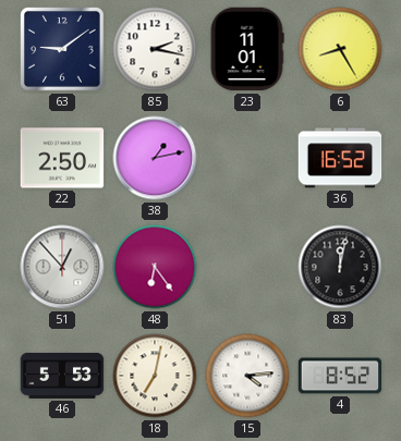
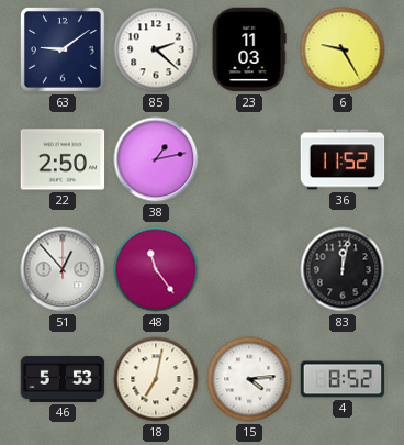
85: 2:17 -> 2:22
23: 11:01 -> 11:03
6: 8:25 -> 9:25
36: 16:52 -> 11:52
48: 6:24 -> 11:24
